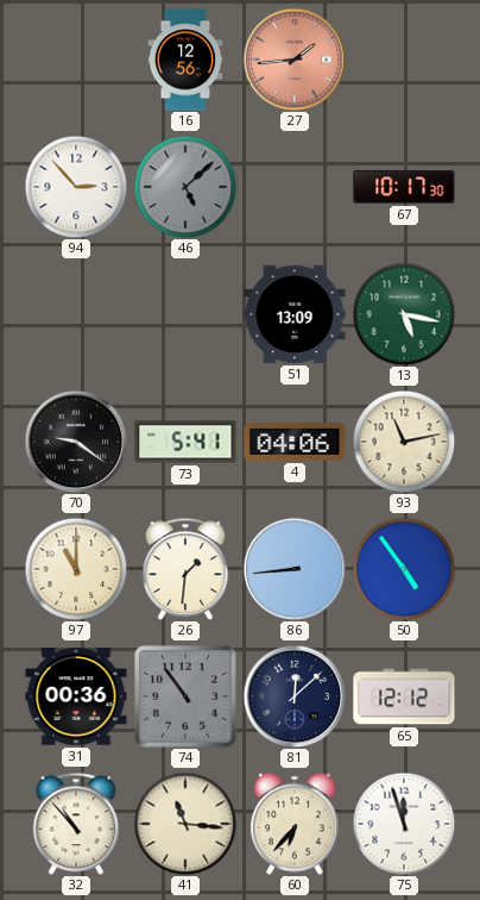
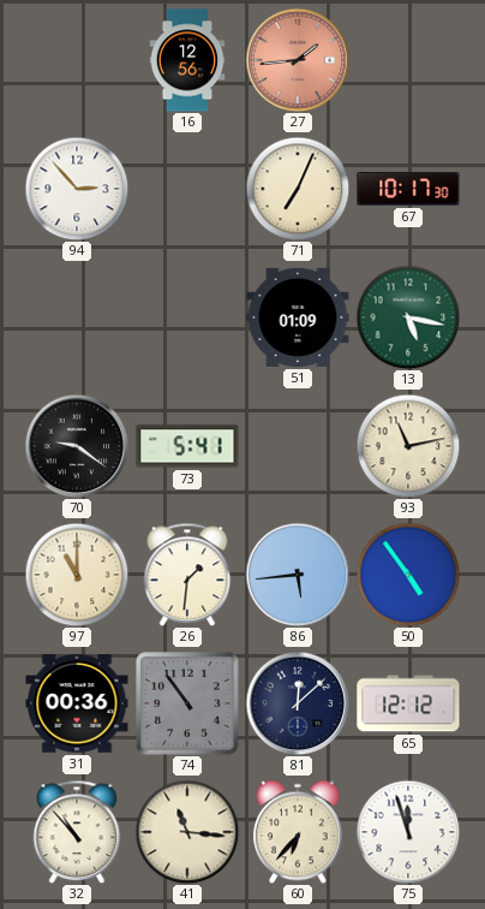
46: 5:08 -> none
71: none -> 7:04
51: 13:09 -> 01:09
4: 04:06 -> none
86: 8:44 -> 5:44
